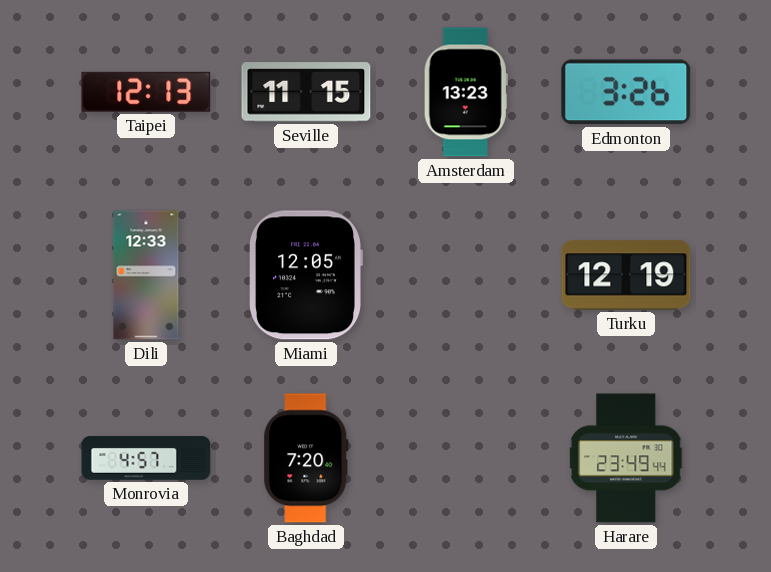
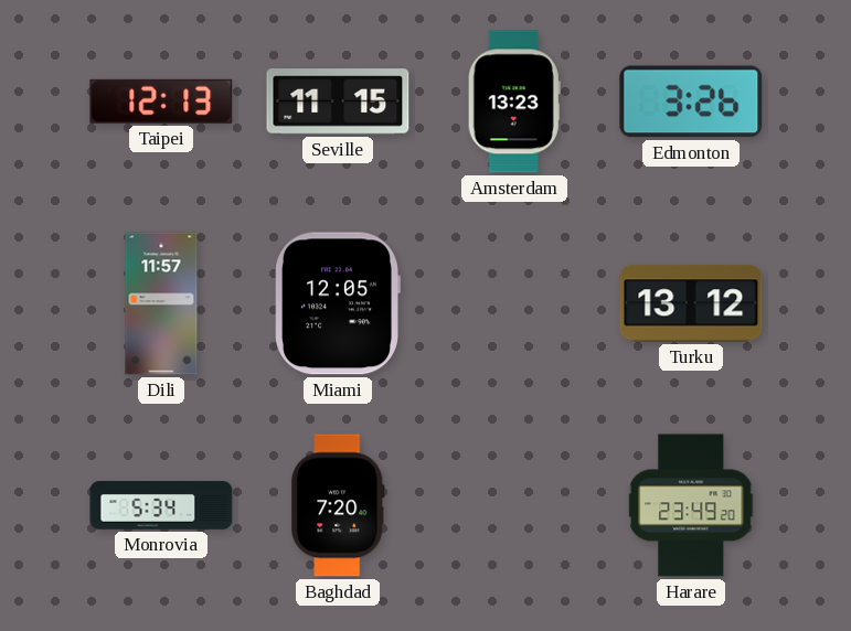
Dili: 12:33 -> 11:57
Turku: 12:19 -> 13:12
Monrovia: 4:57 -> 5:34
Harare: 23:49:44 -> 23:49:20
